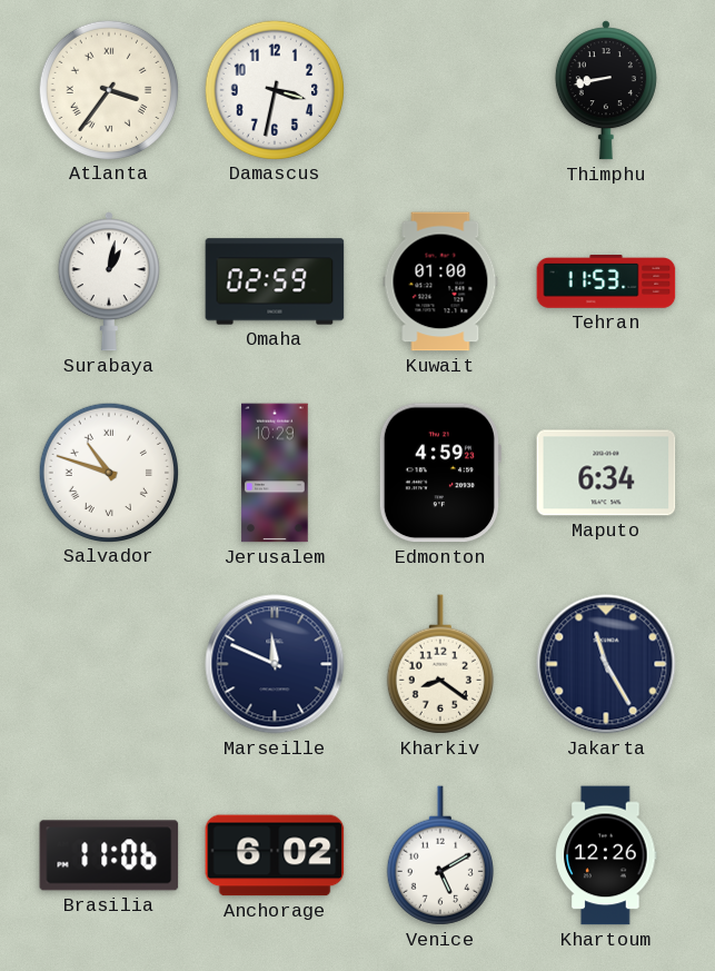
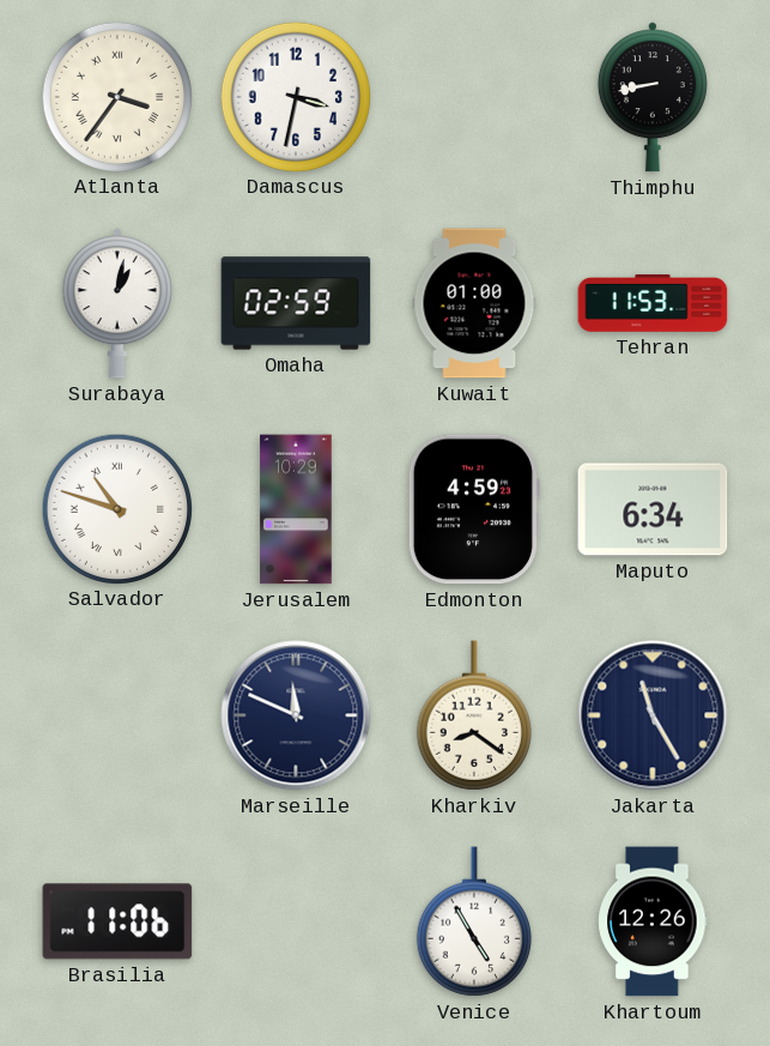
Anchorage: 6:02 -> none
Venice: 5:10 -> 4:55
